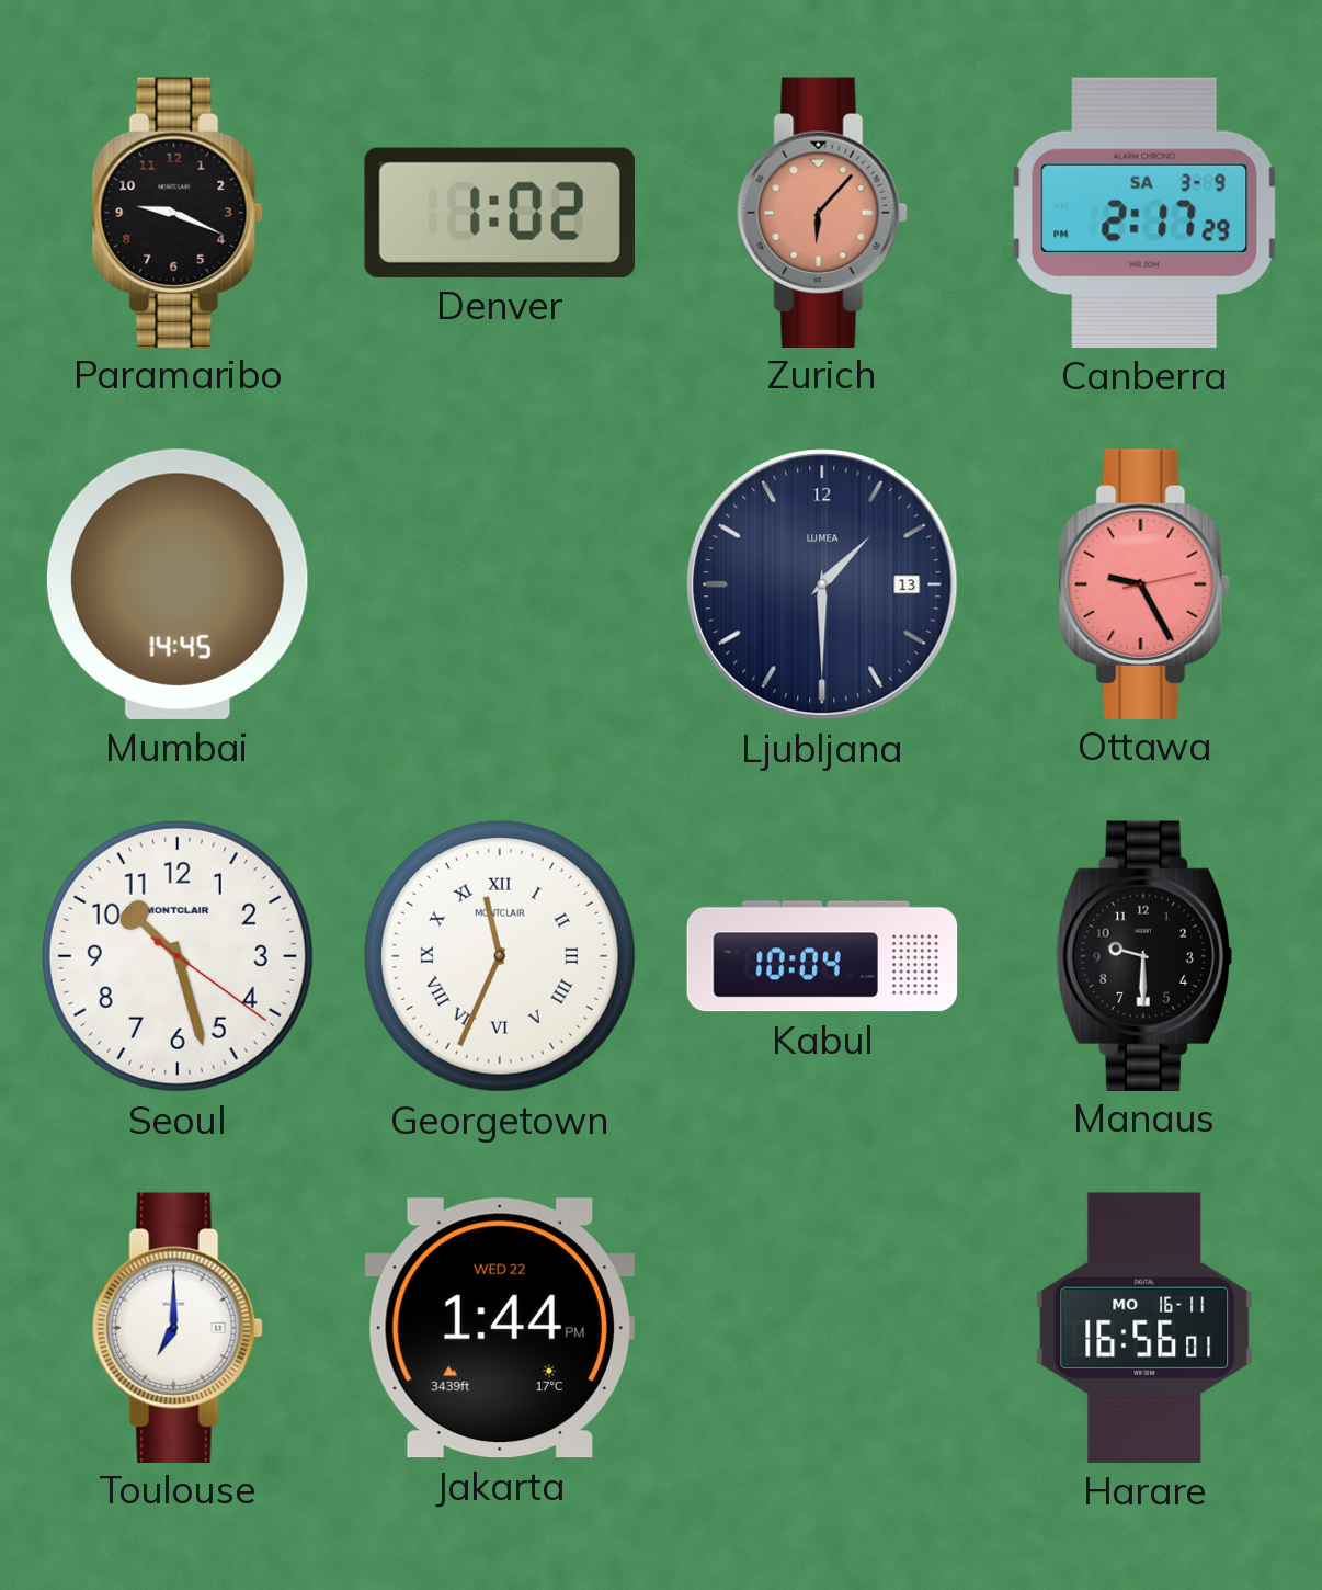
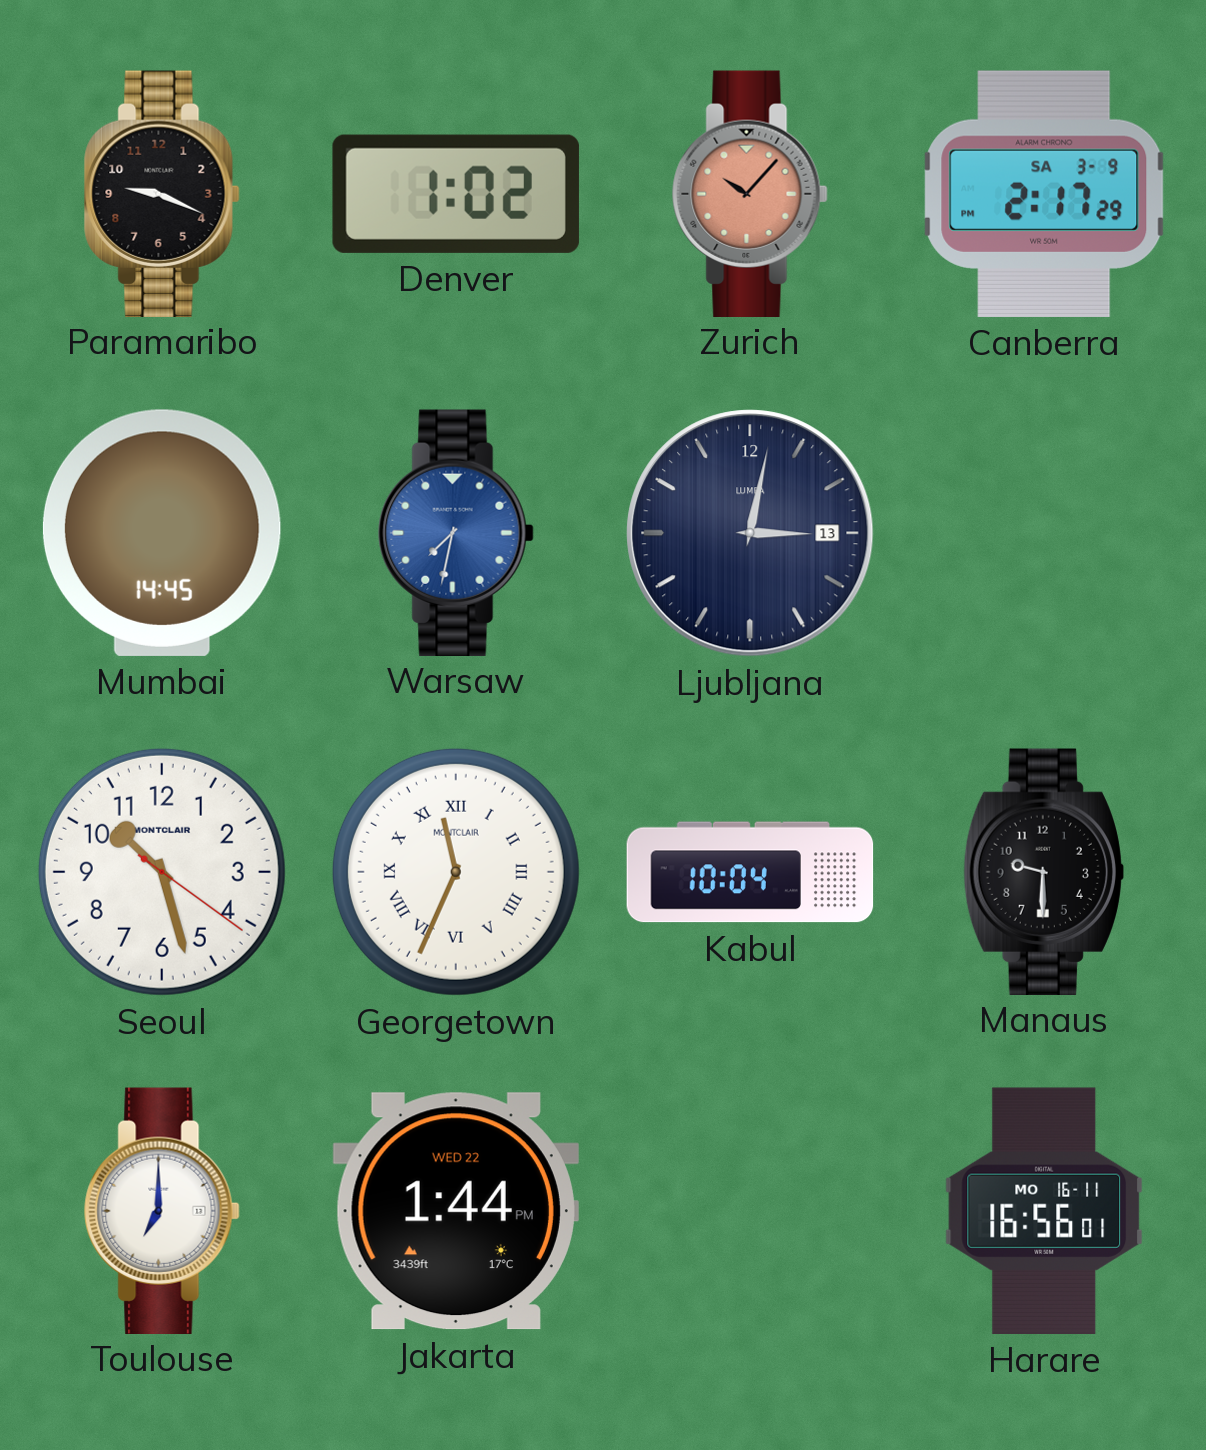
Zurich: 6:07 -> 10:07
Warsaw: none -> 7:32
Ljubljana: 1:30 -> 3:02
Ottawa: 9:25 -> none
